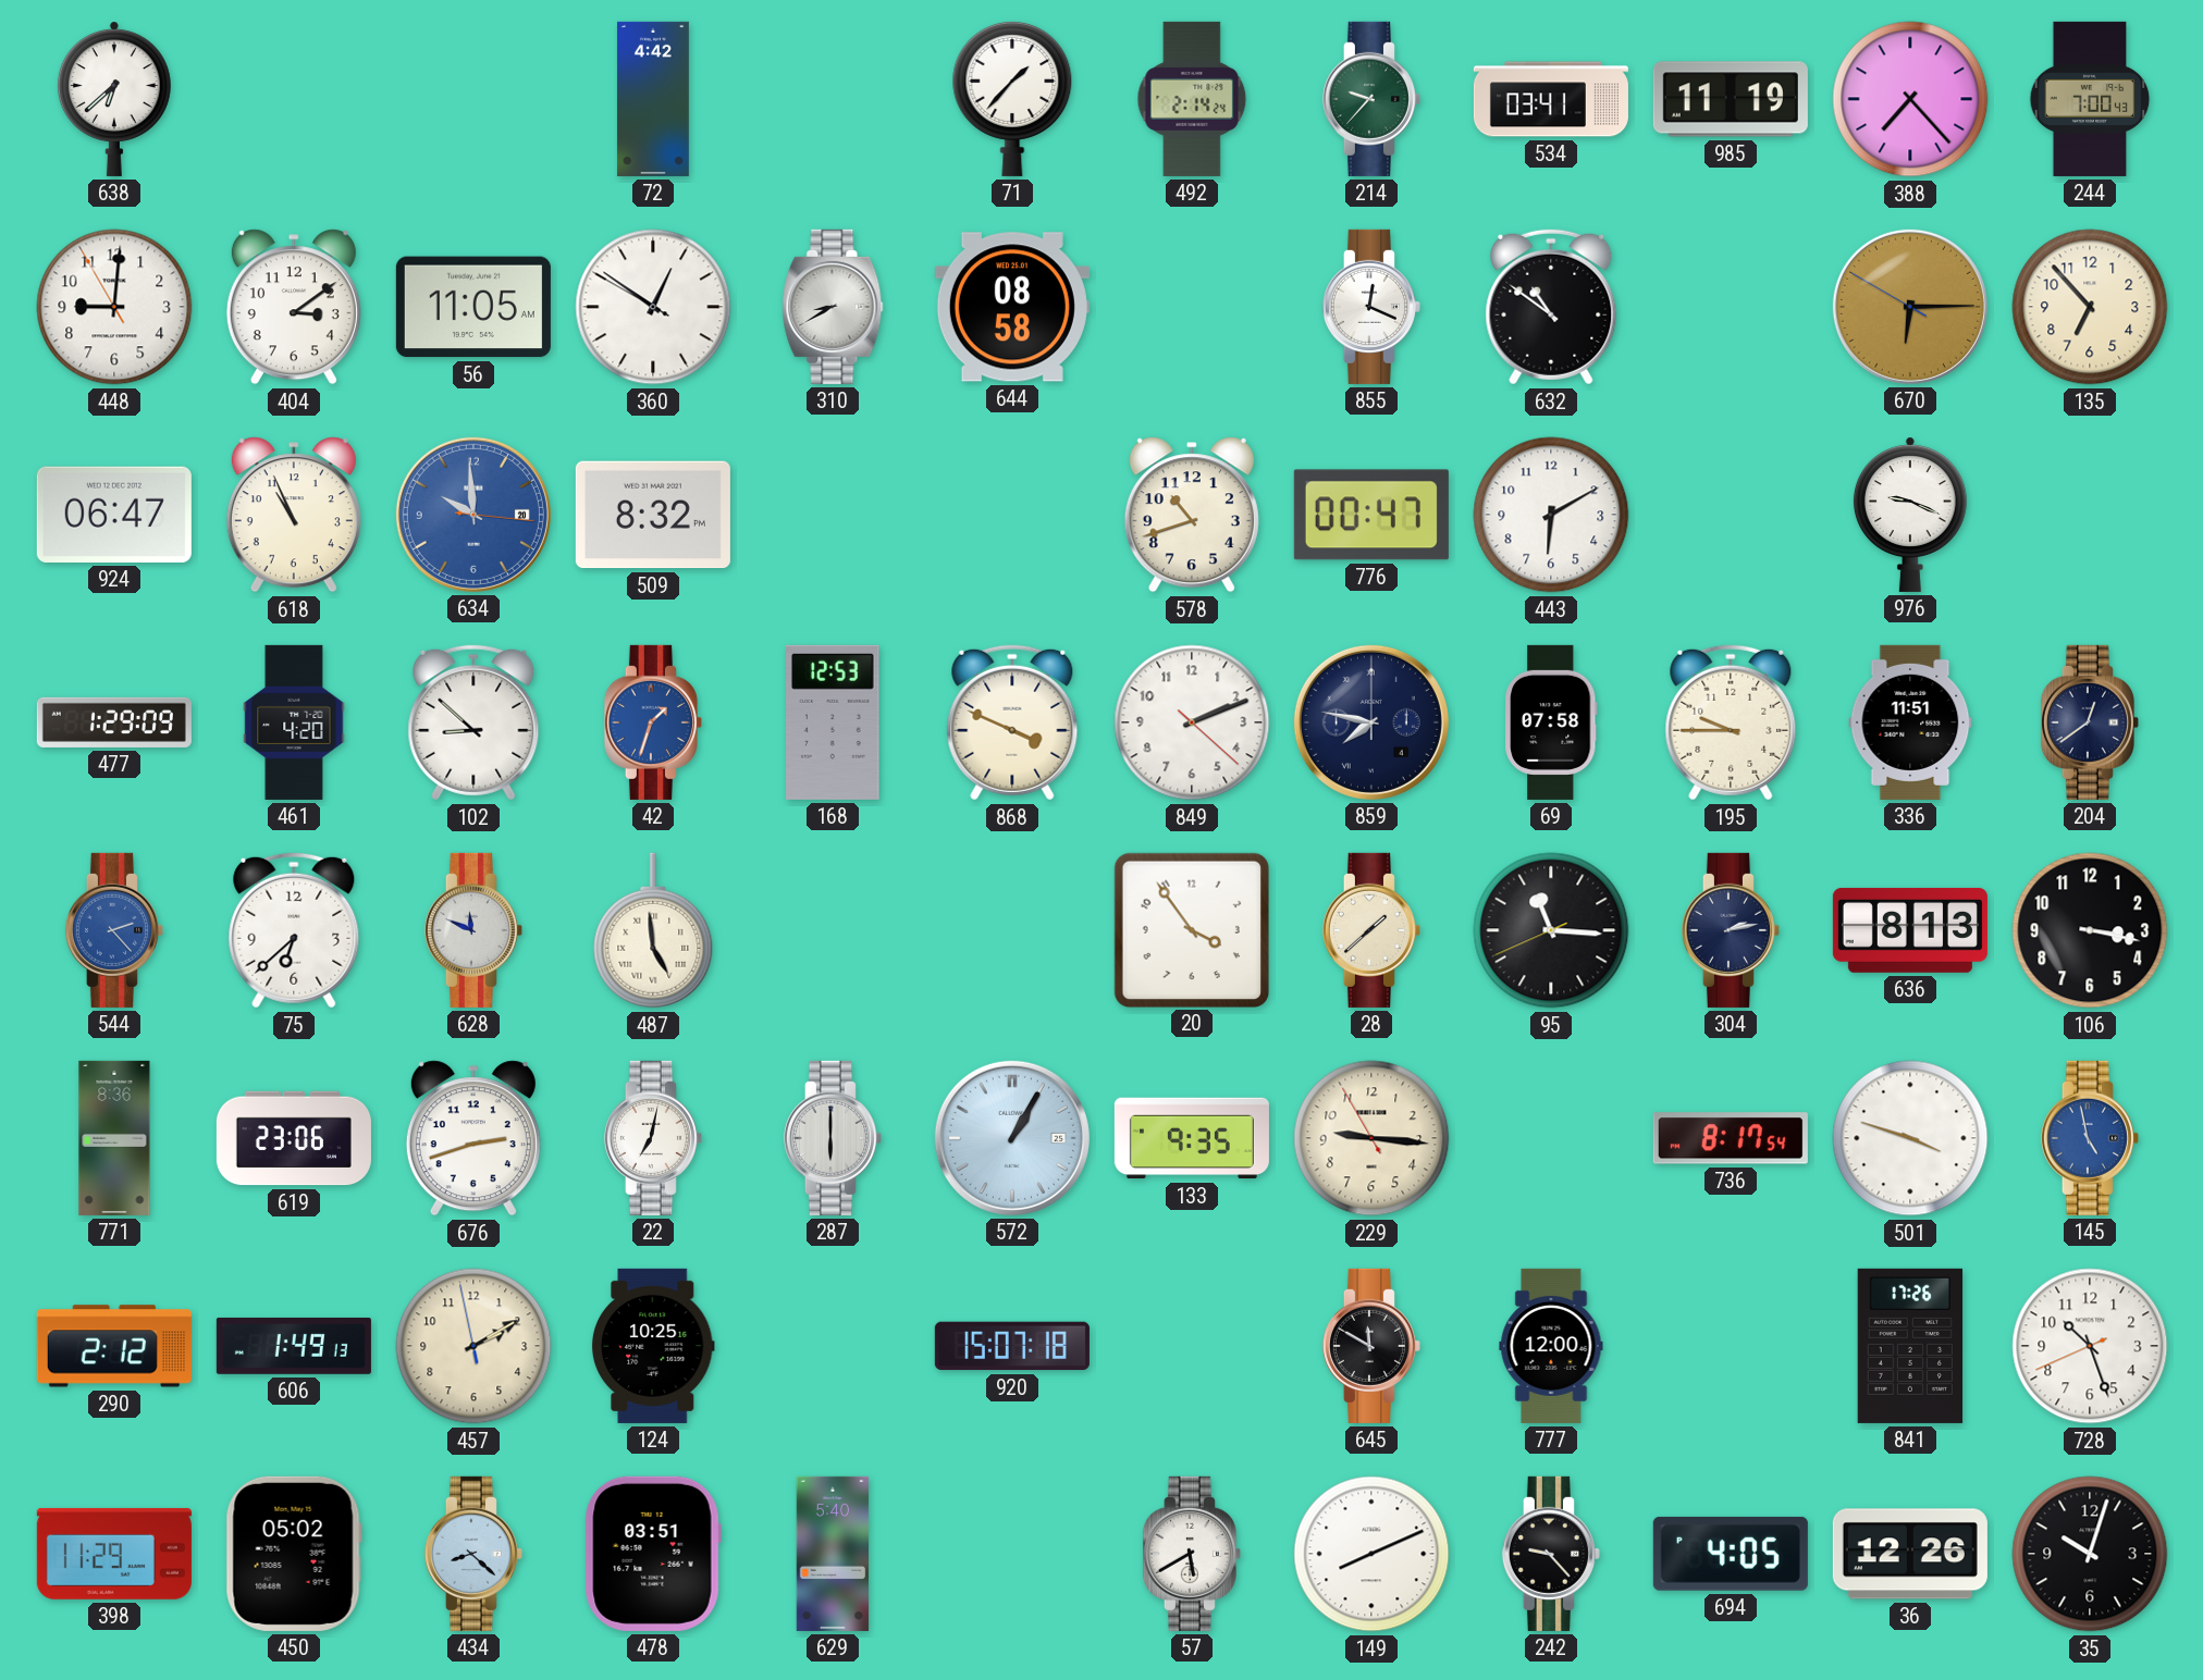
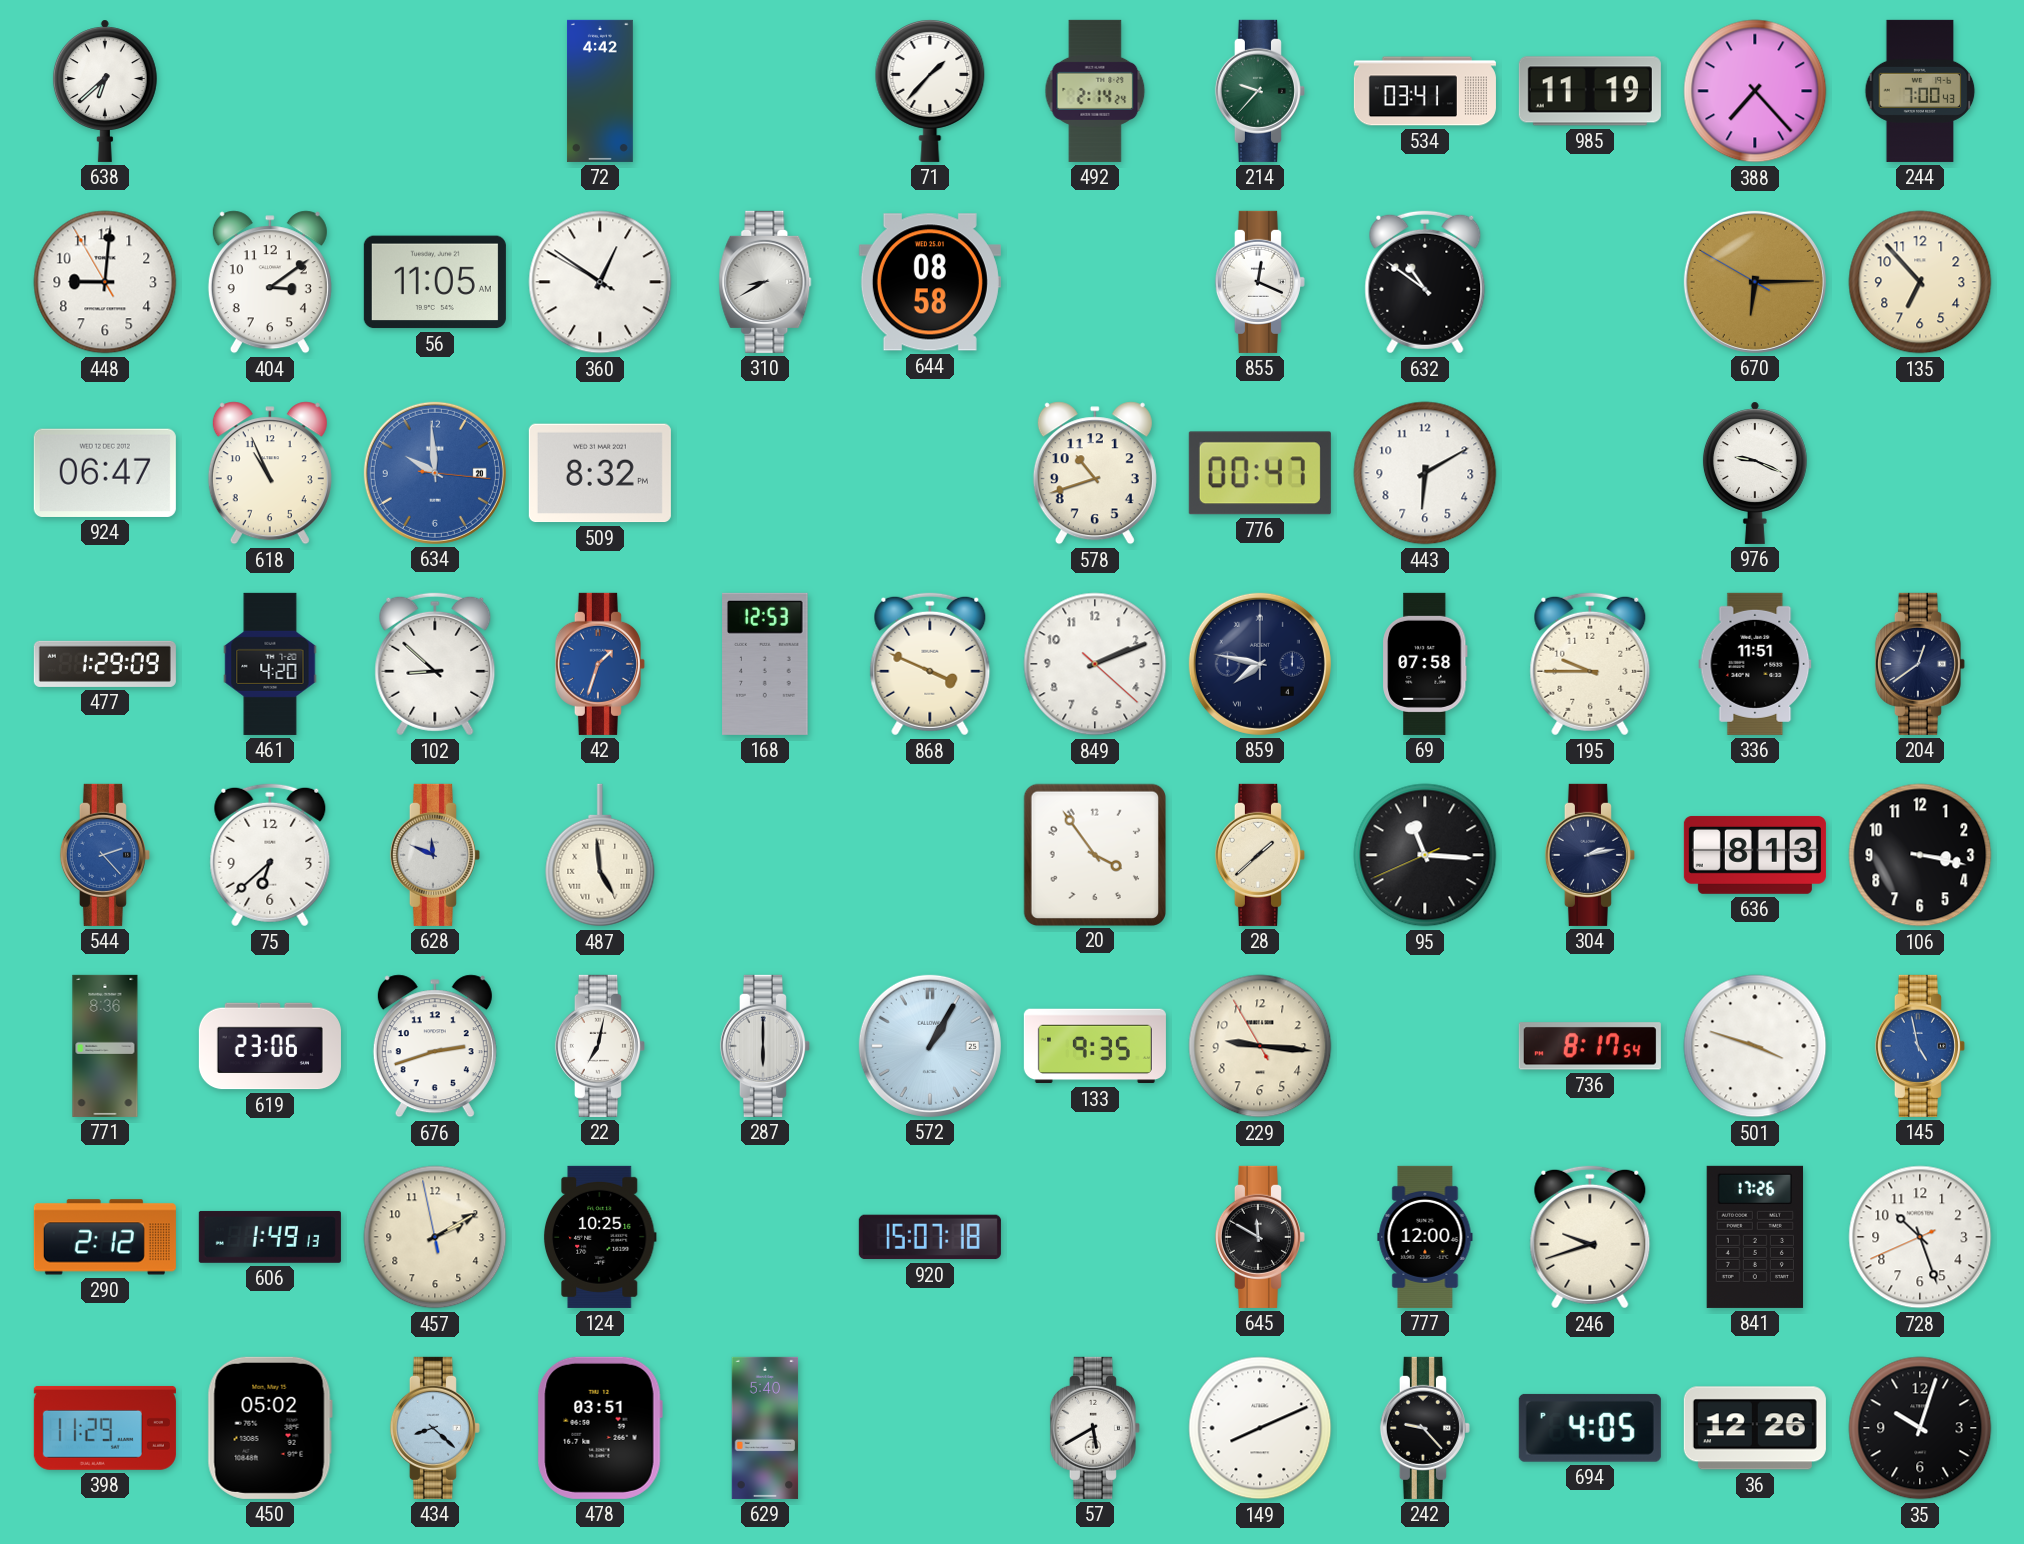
246: none -> 9:42
